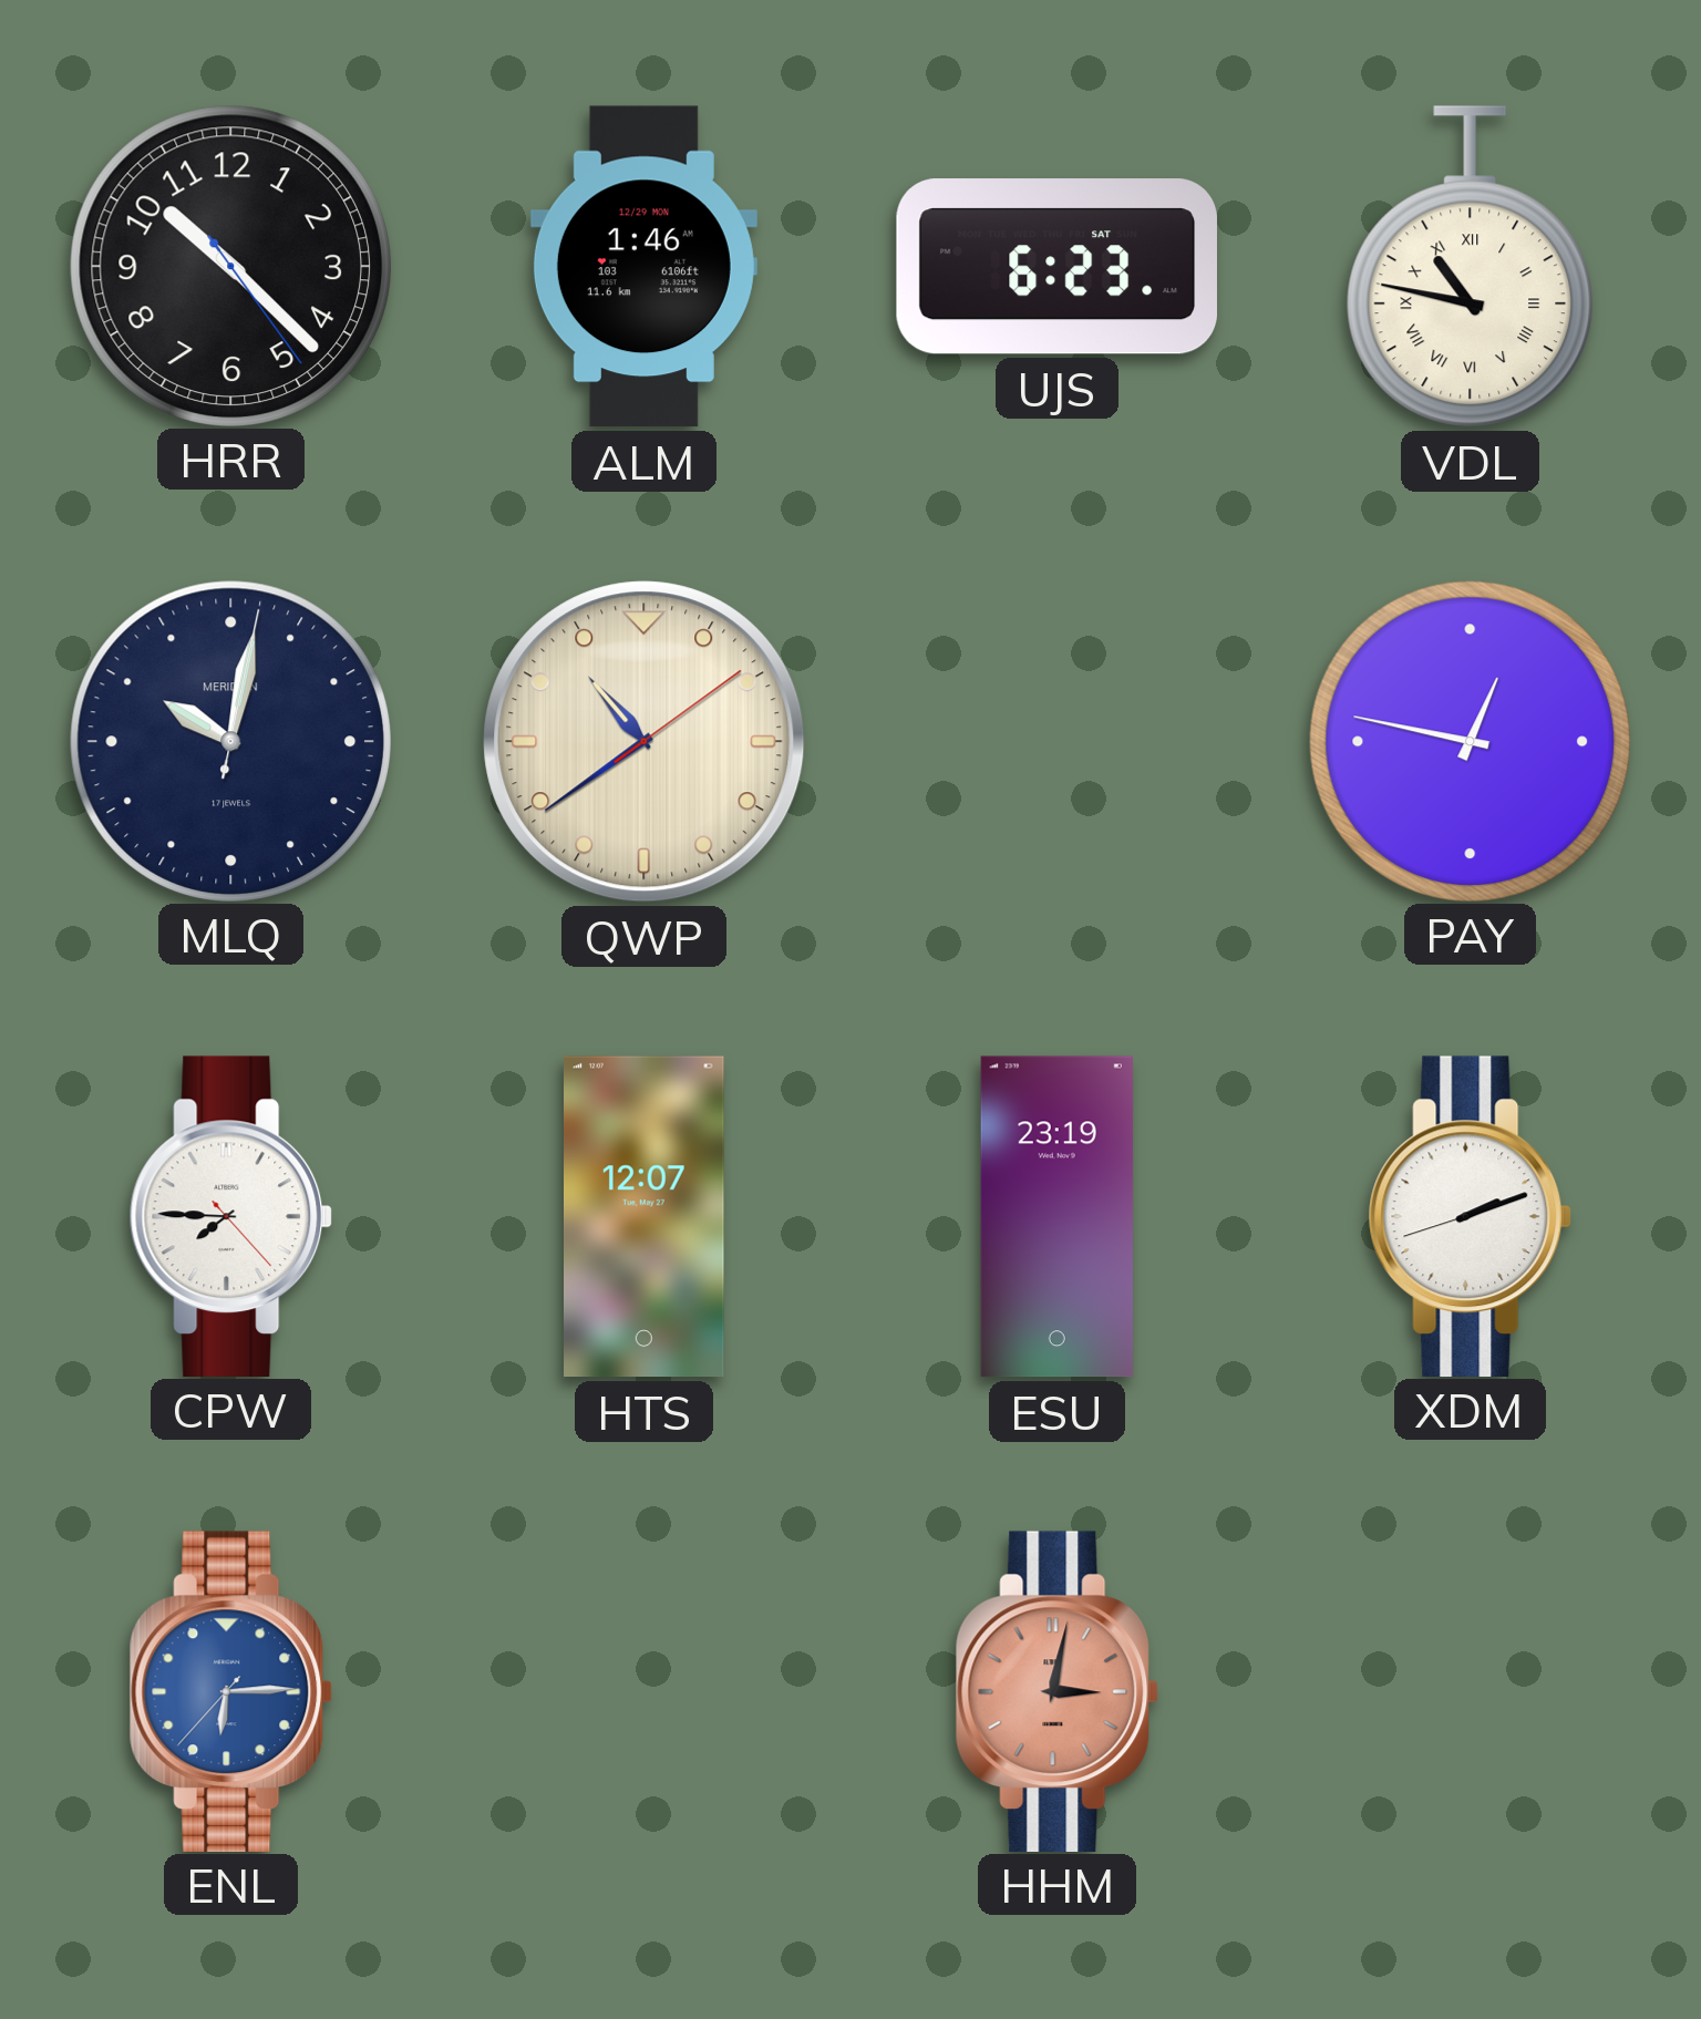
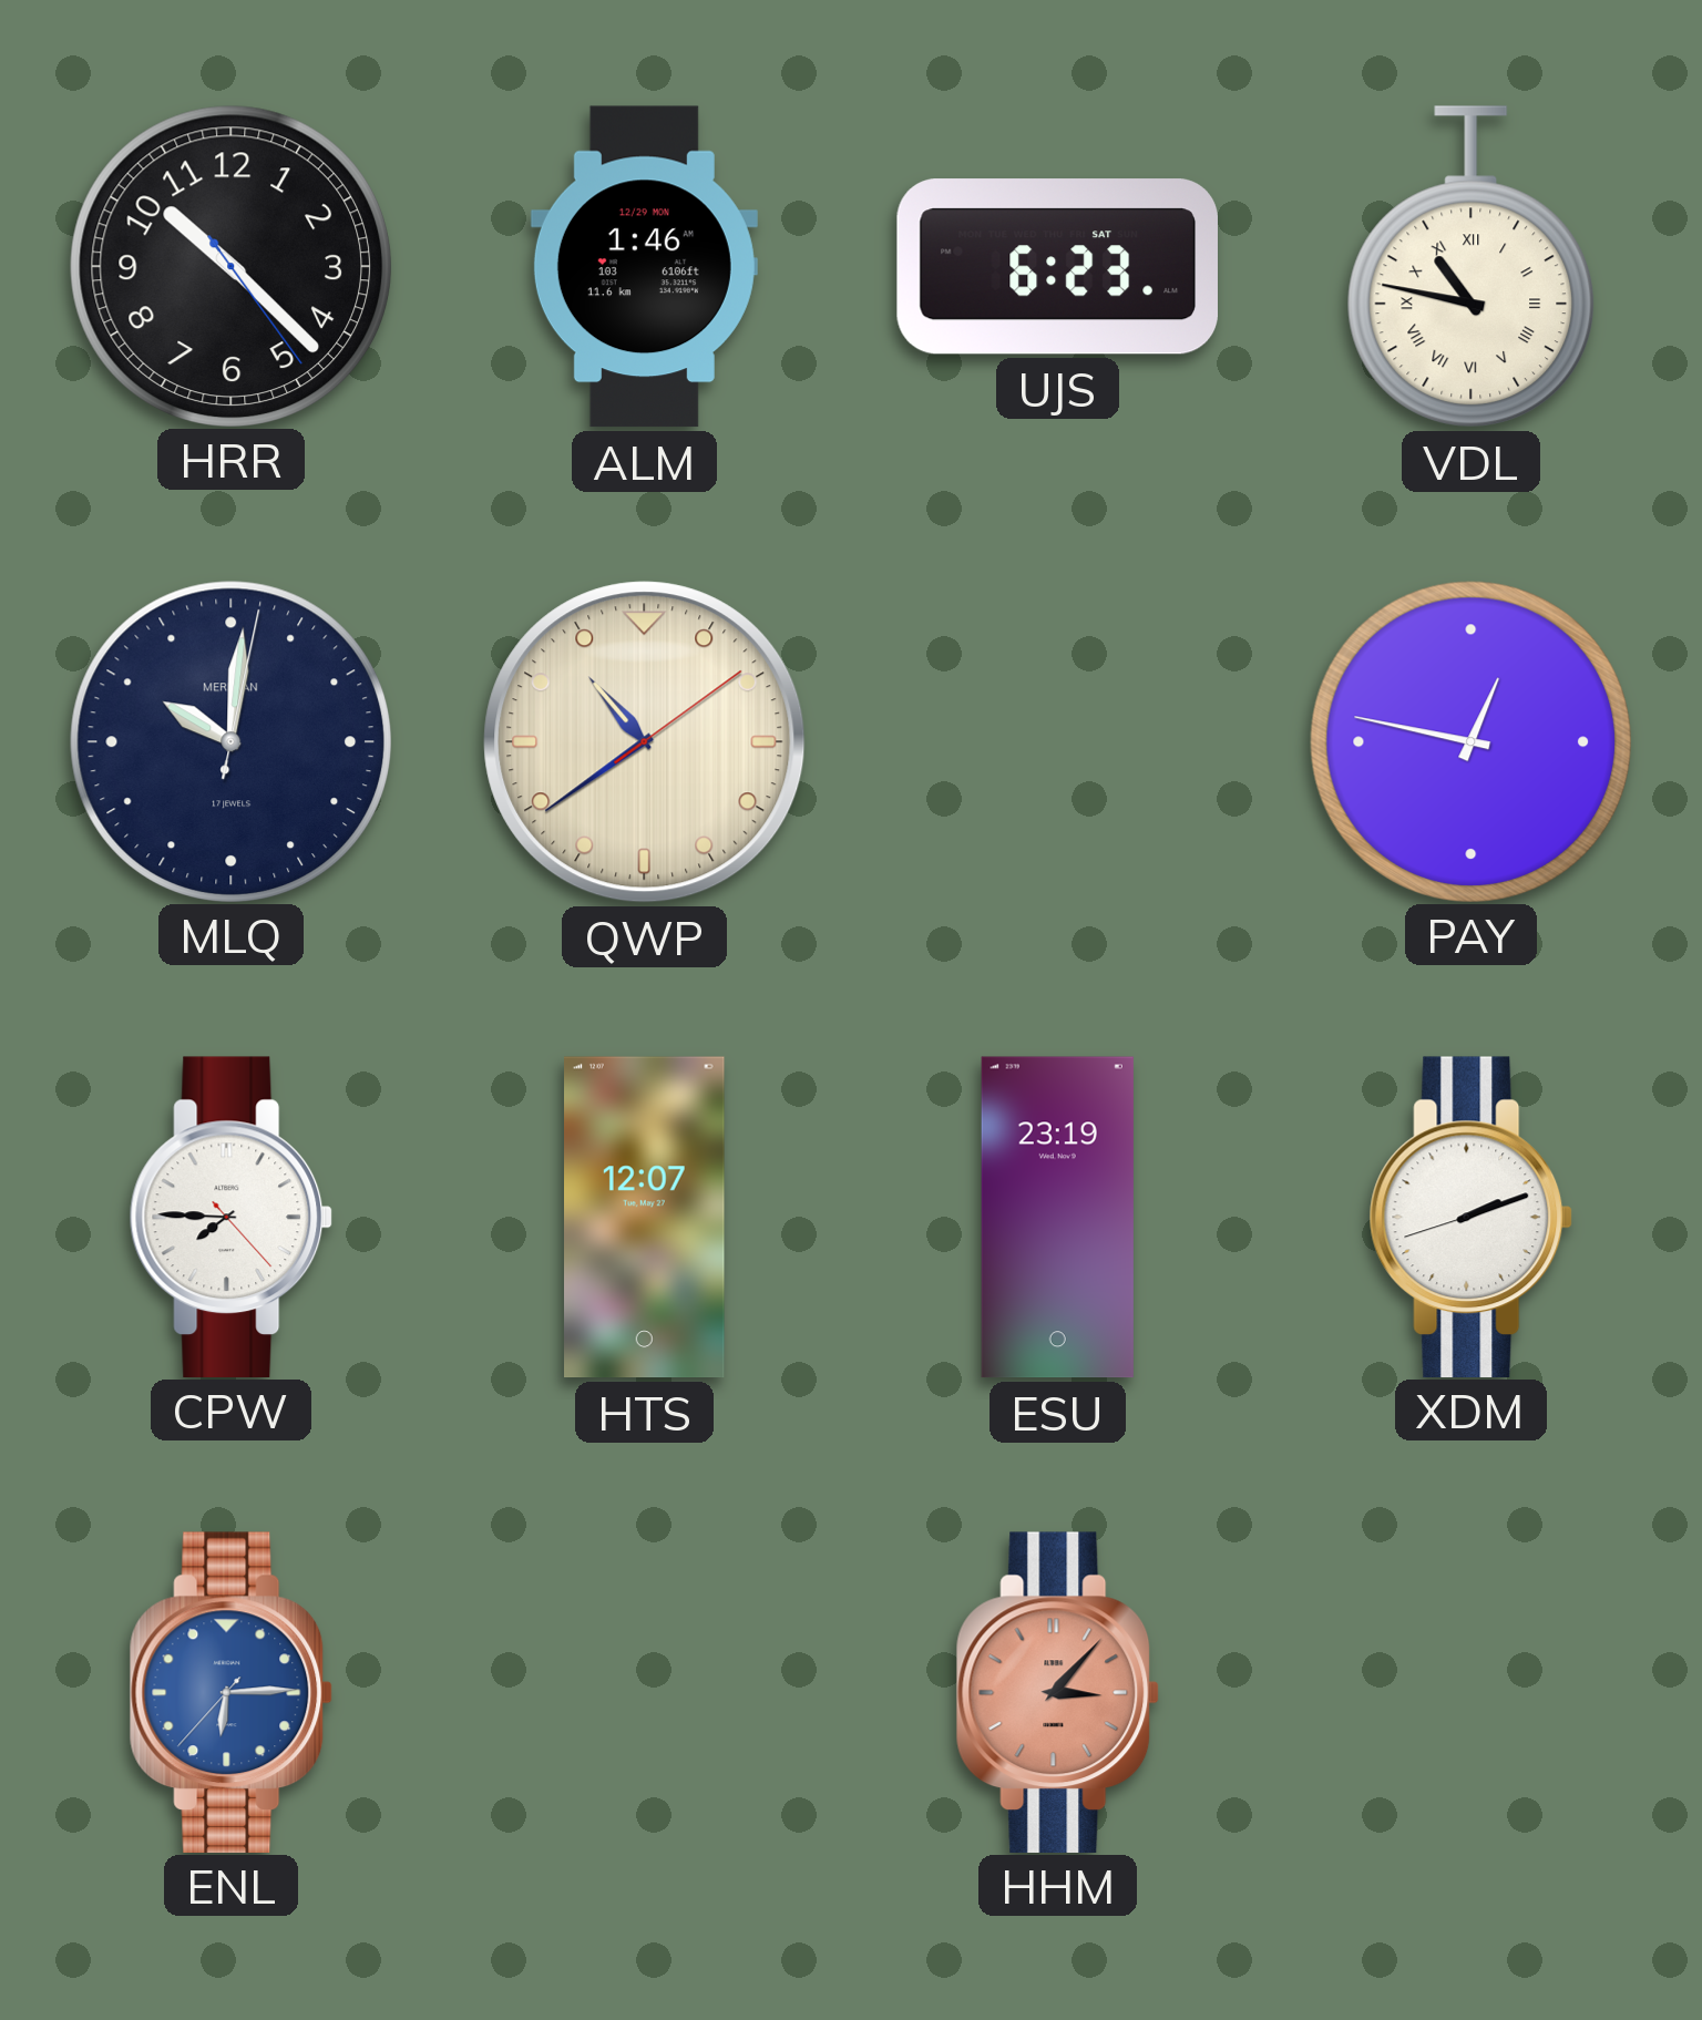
MLQ: 10:02 -> 10:01
HHM: 3:02 -> 3:07
